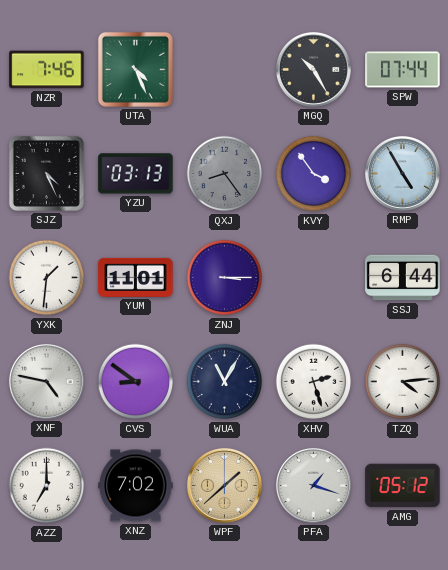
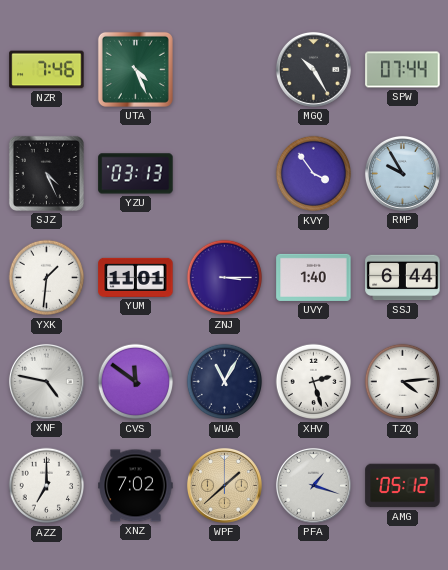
QXJ: 8:24 -> none
RMP: 4:55 -> 9:55
UVY: none -> 1:40
CVS: 8:51 -> 11:51
